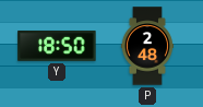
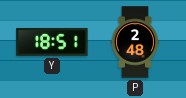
Y: 18:50 -> 18:51
